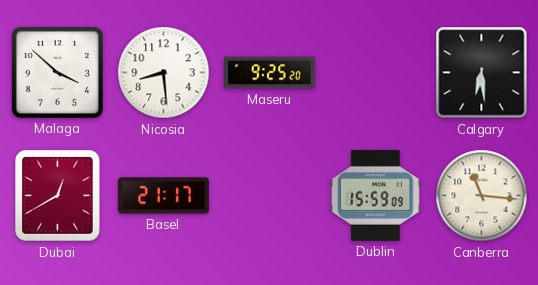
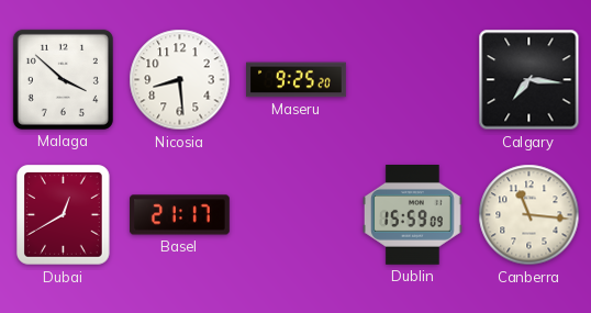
Calgary: 6:29 -> 7:16
